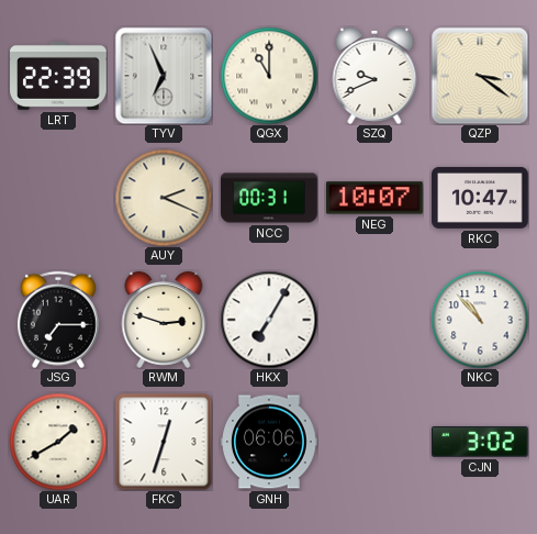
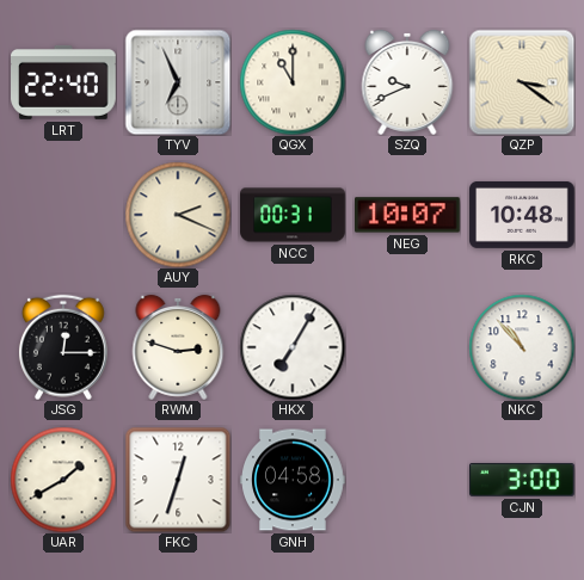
LRT: 22:39 -> 22:40
RKC: 10:47 -> 10:48
JSG: 7:15 -> 12:15
GNH: 06:06 -> 04:58
CJN: 3:02 -> 3:00
